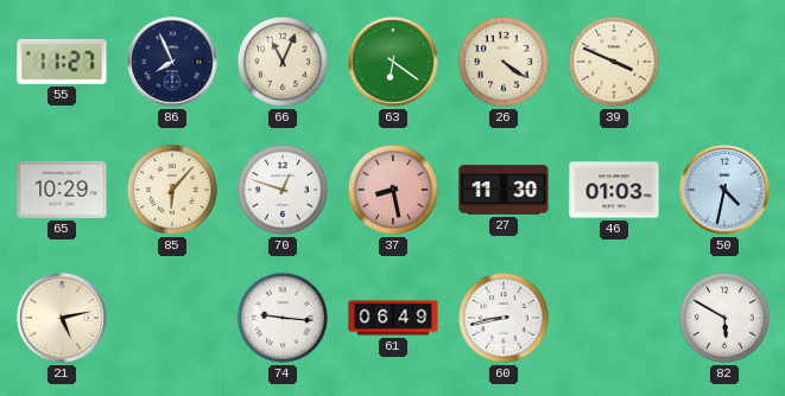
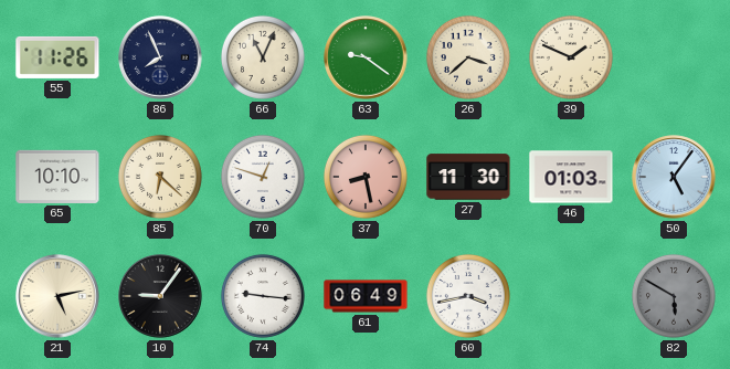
55: 11:27 -> 11:26
63: 6:21 -> 9:21
26: 4:21 -> 3:38
39: 3:49 -> 1:49
65: 10:29 -> 10:10
85: 6:07 -> 6:22
50: 4:32 -> 5:06
10: none -> 9:06
60: 8:43 -> 3:43
82 dial: white -> grey
